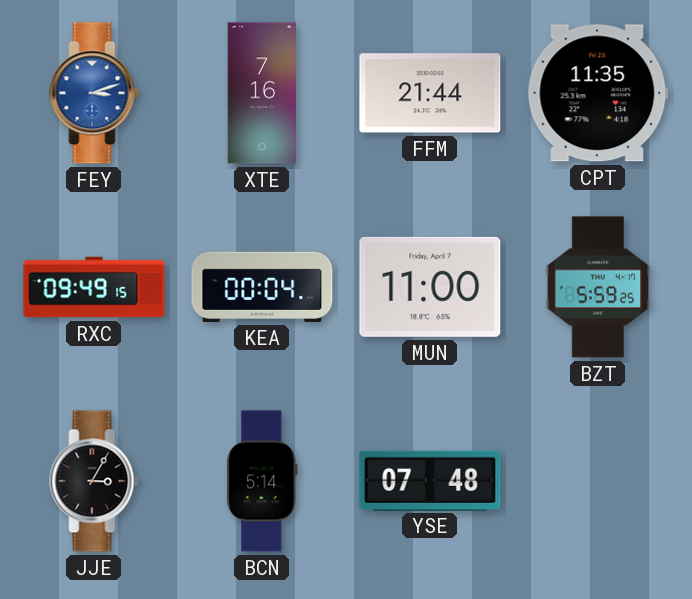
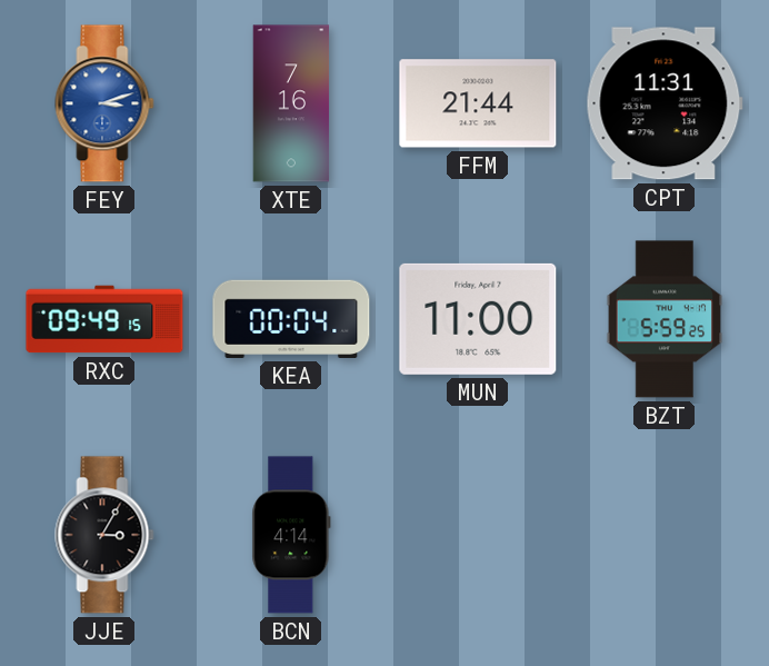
CPT: 11:35 -> 11:31
BCN: 5:14 -> 4:14
YSE: 07:48 -> none
